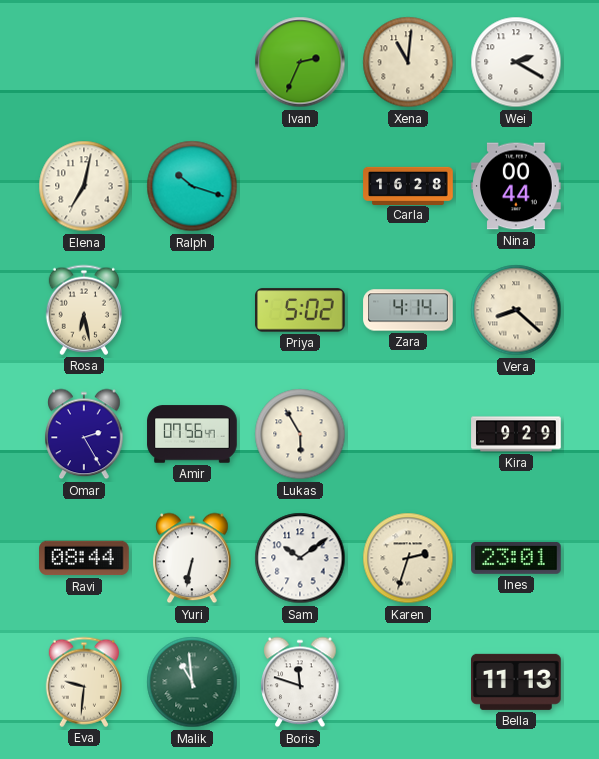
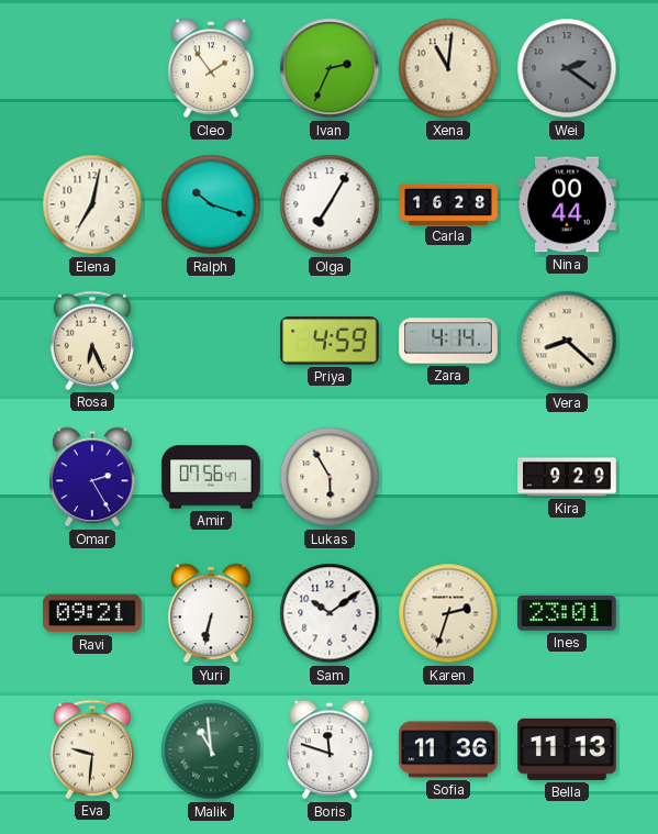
Cleo: none -> 1:54
Wei: 2:20 -> 2:21
Wei dial: white -> grey
Olga: none -> 7:05
Rosa: 6:28 -> 6:26
Priya: 5:02 -> 4:59
Ravi: 08:44 -> 09:21
Sofia: none -> 11:36
